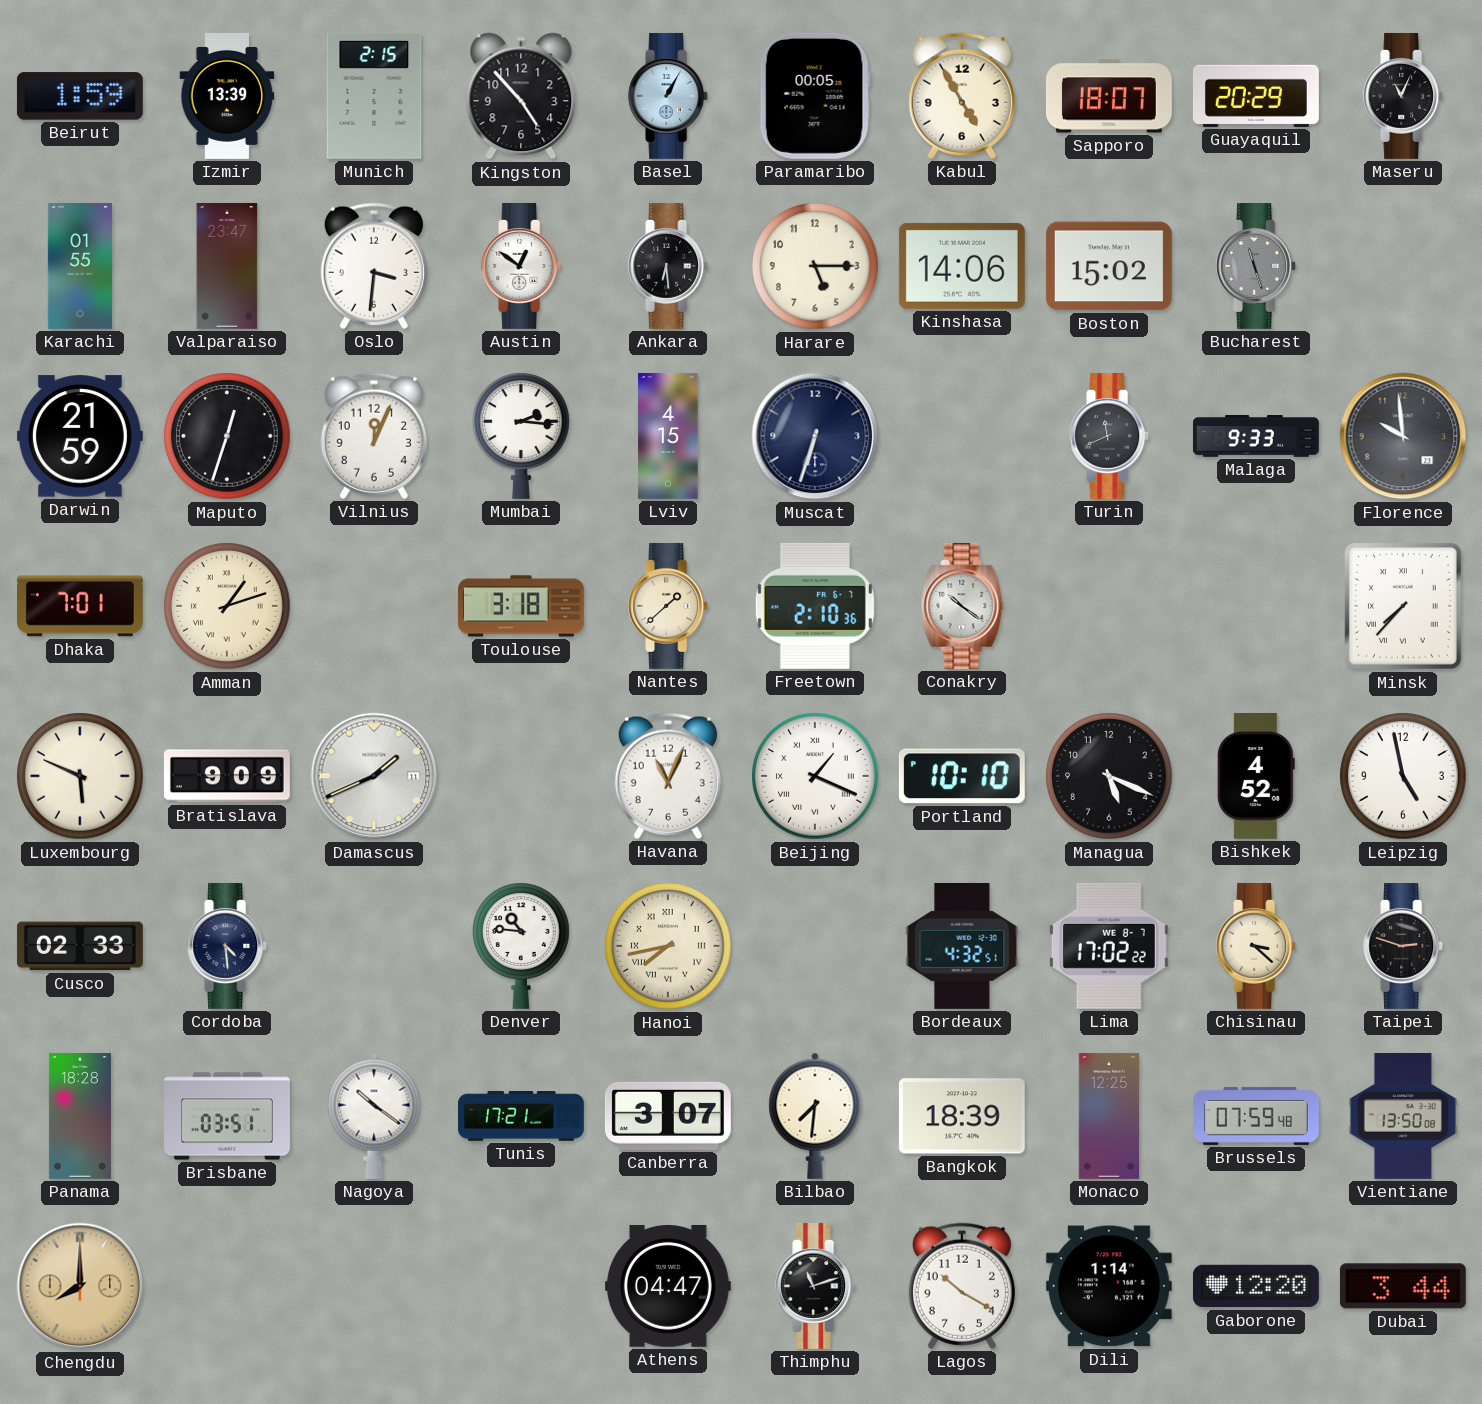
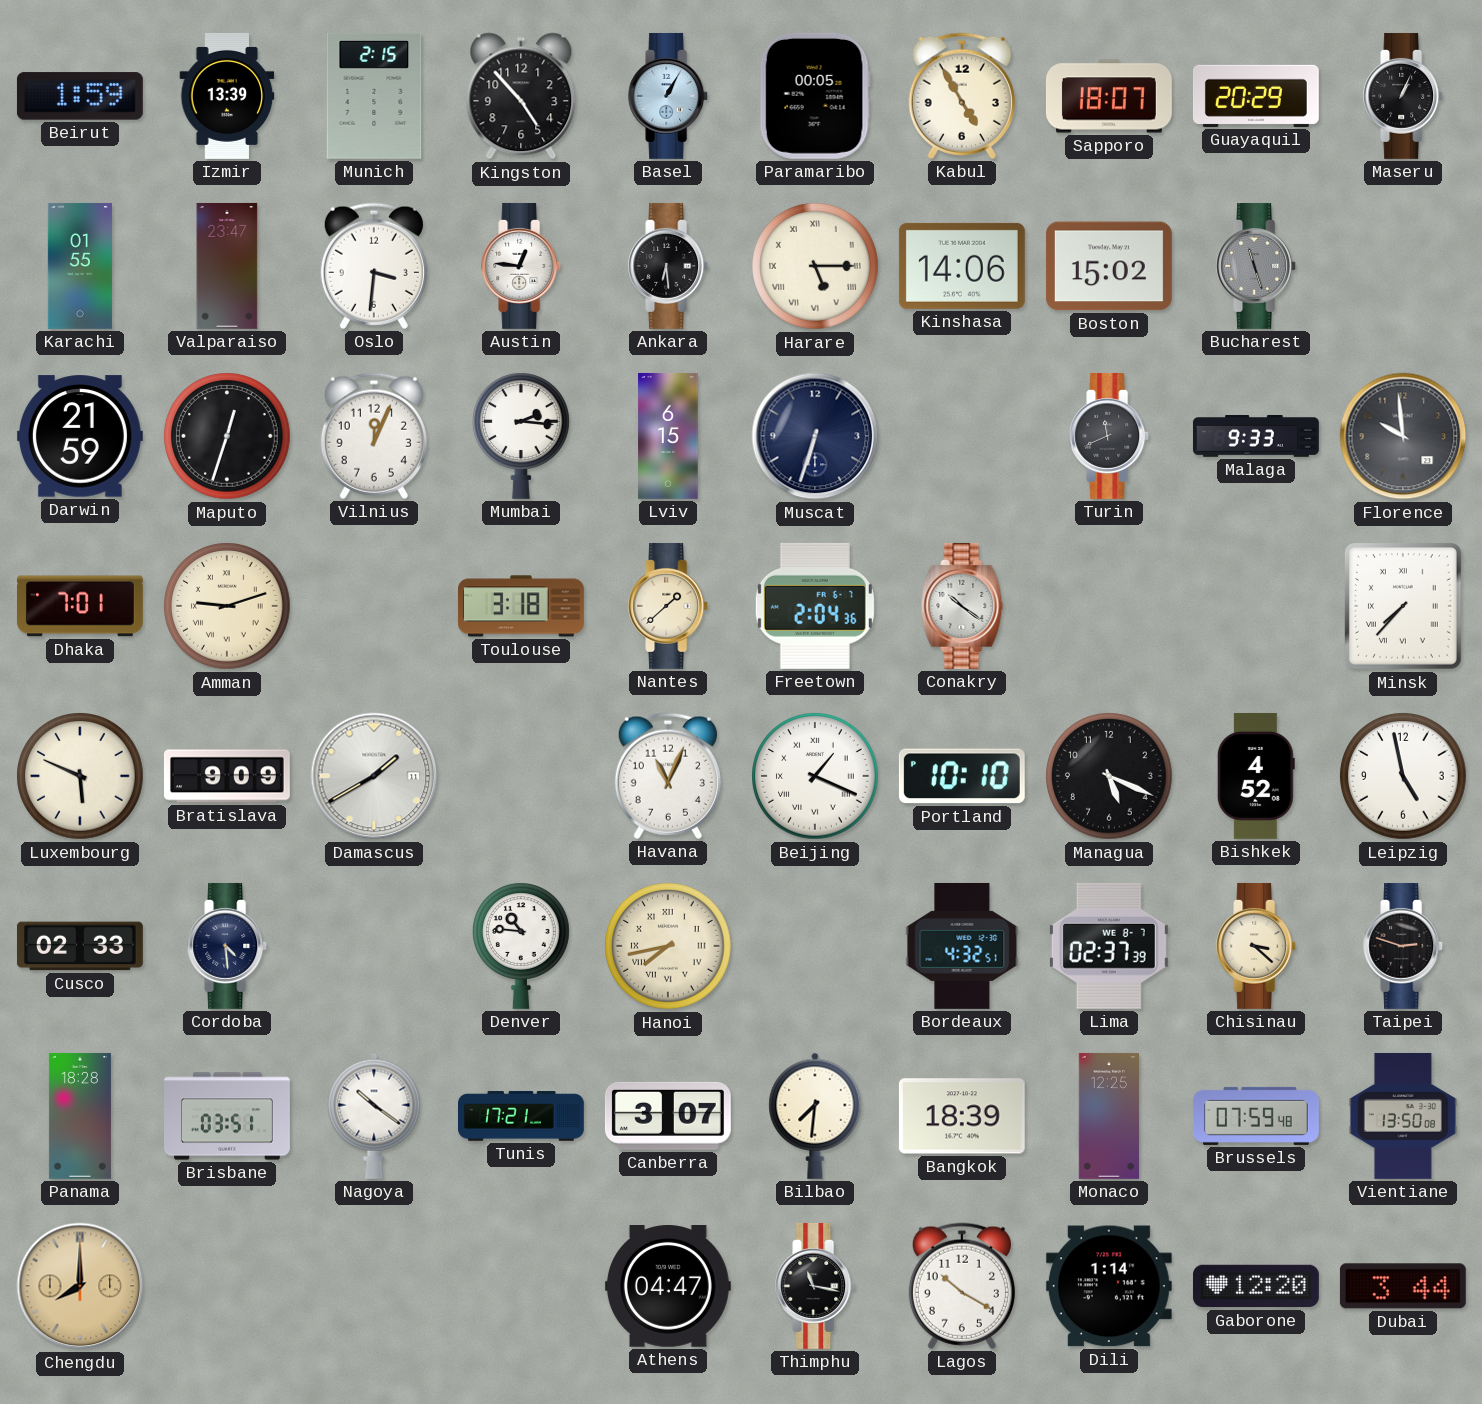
Maseru: 11:04 -> 1:04
Austin: 12:51 -> 12:46
Harare numerals: Arabic -> Roman
Lviv: 4:15 -> 6:15
Amman: 1:12 -> 9:12
Freetown: 2:10 -> 2:04
Damascus: 1:41 -> 1:40
Lima: 17:02 -> 02:37
Thimphu: 11:12 -> 11:17
